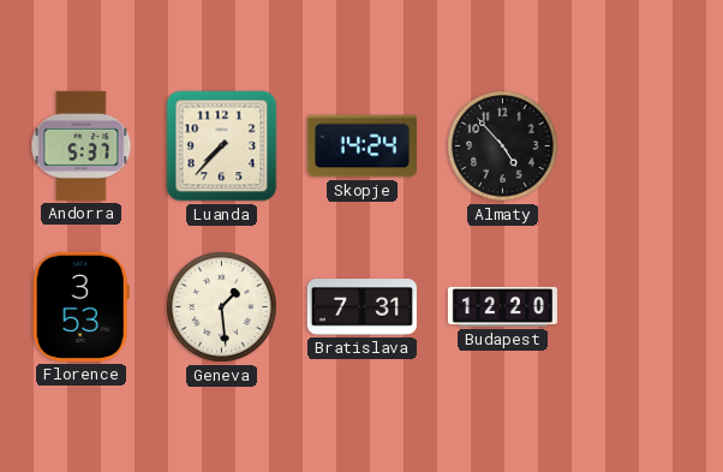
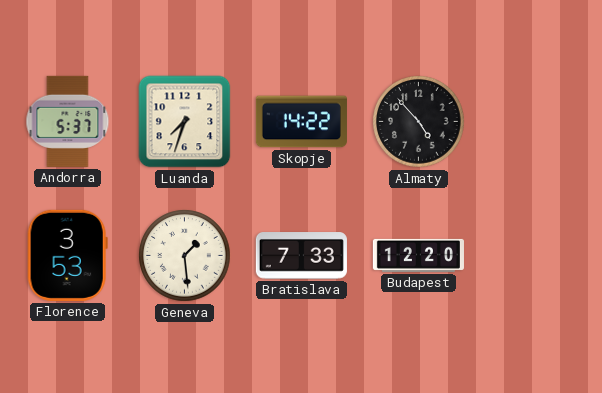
Luanda: 7:37 -> 7:33
Skopje: 14:24 -> 14:22
Bratislava: 7:31 -> 7:33
